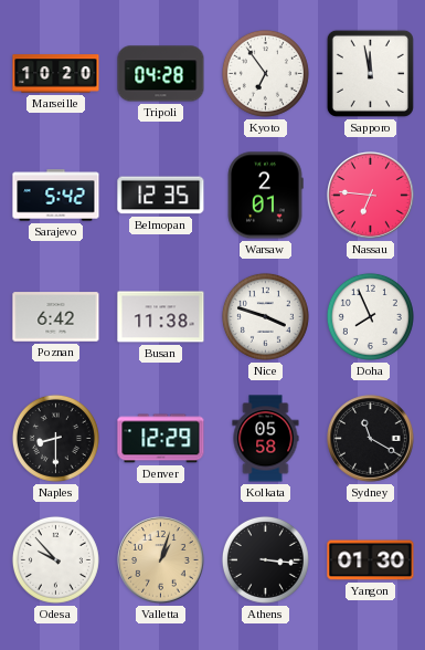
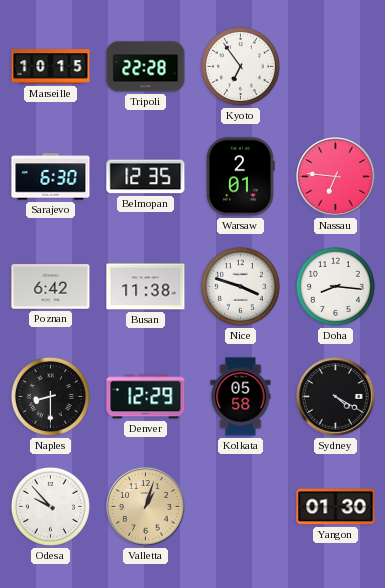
Marseille: 10:20 -> 10:15
Tripoli: 04:28 -> 22:28
Sapporo: 11:58 -> none
Sarajevo: 5:42 -> 6:30
Doha: 7:56 -> 8:16
Sydney: 11:20 -> 4:20
Athens: 3:16 -> none
